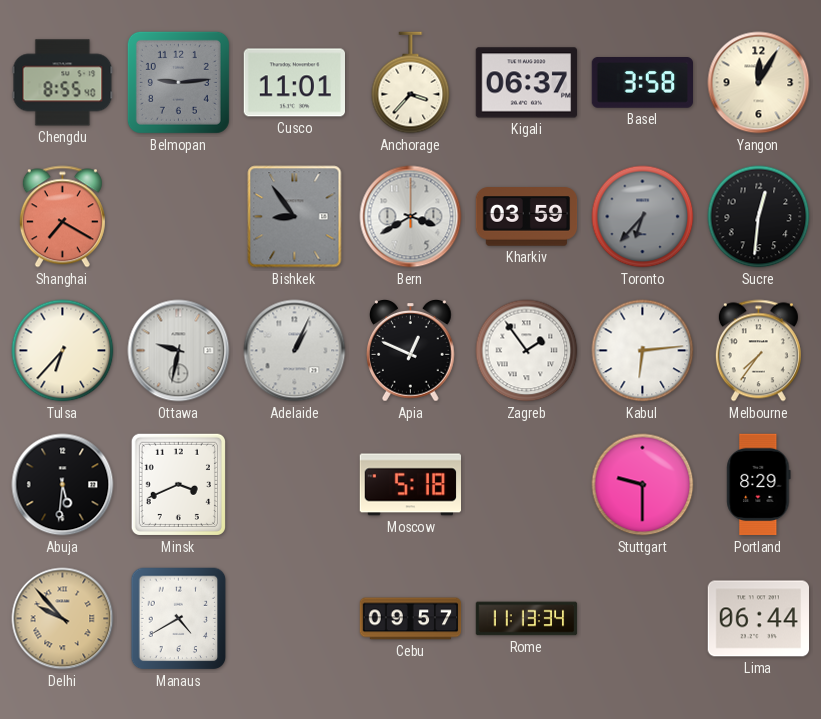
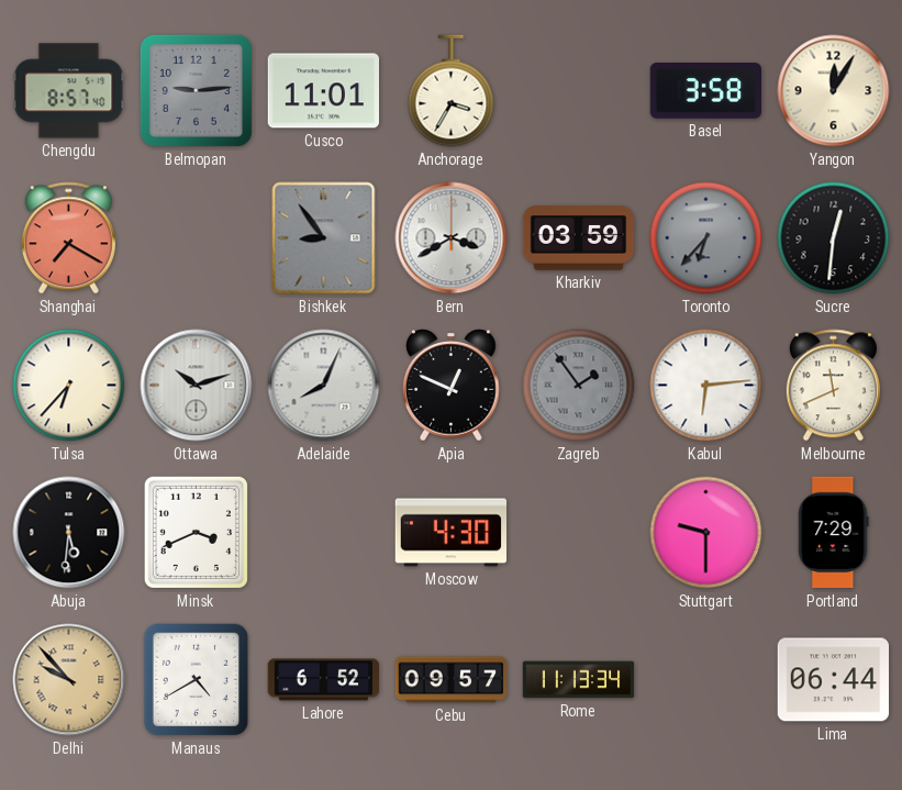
Chengdu: 8:55 -> 8:57
Anchorage: 3:37 -> 3:35
Kigali: 06:37 -> none
Ottawa: 9:32 -> 10:12
Adelaide: 1:04 -> 8:04
Zagreb dial: white -> grey
Melbourne: 7:36 -> 11:41
Moscow: 5:18 -> 4:30
Portland: 8:29 -> 7:29
Lahore: none -> 6:52
